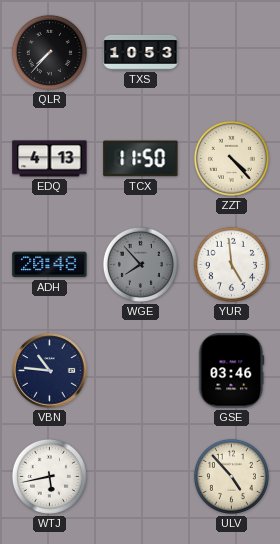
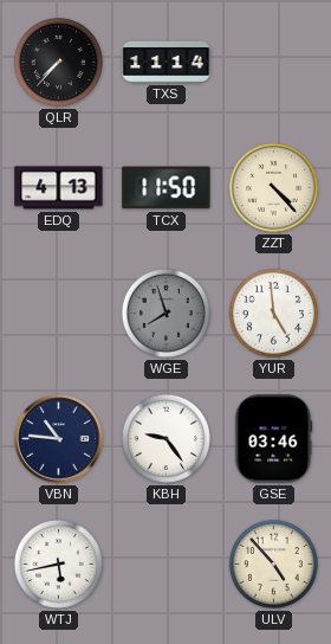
TXS: 10:53 -> 11:14
ADH: 20:48 -> none
WGE: 7:53 -> 7:57
KBH: none -> 9:24
